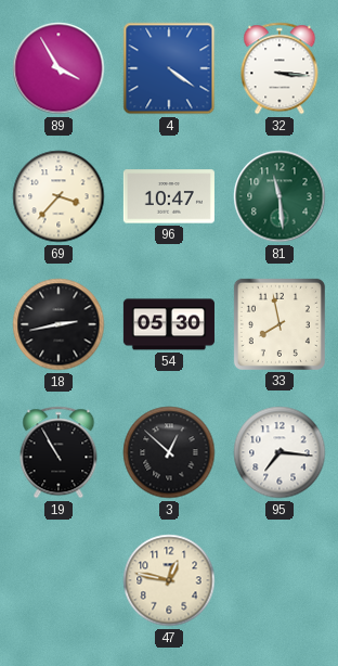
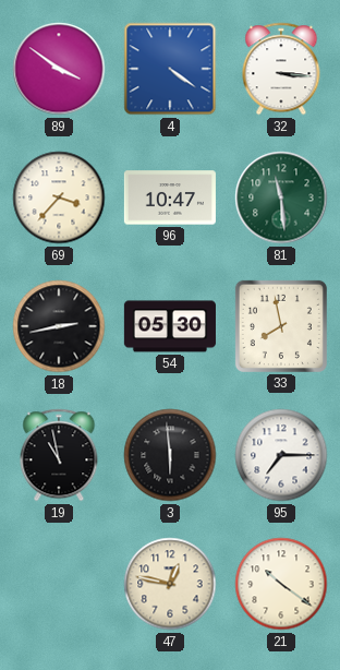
89: 3:55 -> 3:51
19: 10:55 -> 10:58
3: 12:52 -> 5:59
95: 7:16 -> 7:15
21: none -> 10:21
